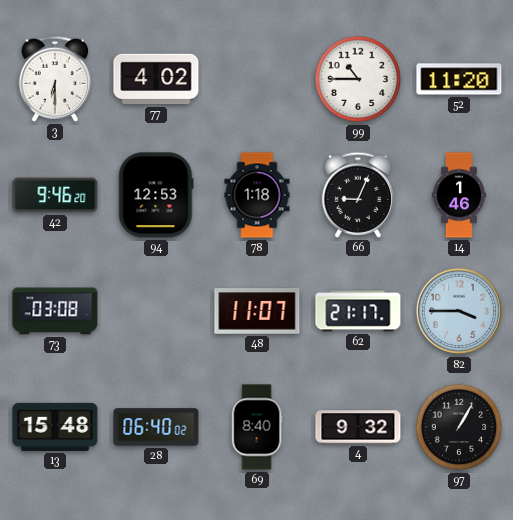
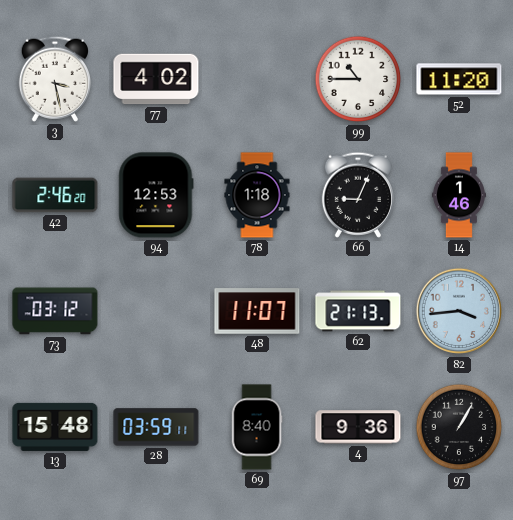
3: 6:30 -> 3:28
42: 9:46 -> 2:46
73: 03:08 -> 03:12
62: 21:17 -> 21:13
82: 3:45 -> 3:44
28: 06:40 -> 03:59
4: 9:32 -> 9:36
